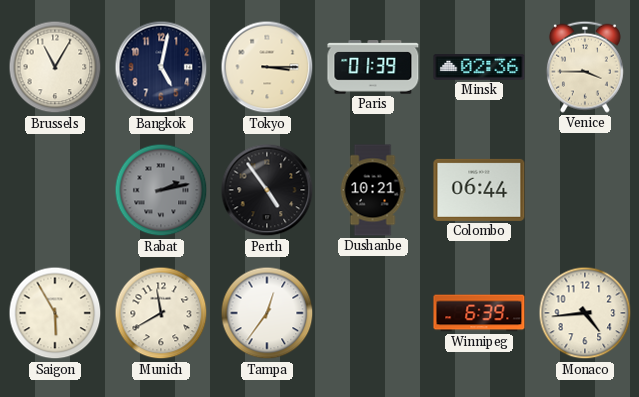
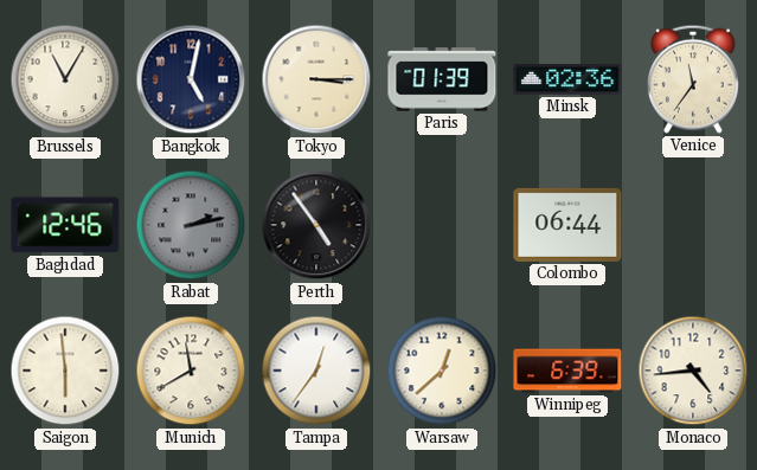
Venice: 3:45 -> 11:36
Baghdad: none -> 12:46
Dushanbe: 10:21 -> none
Saigon: 5:55 -> 5:59
Warsaw: none -> 12:38
